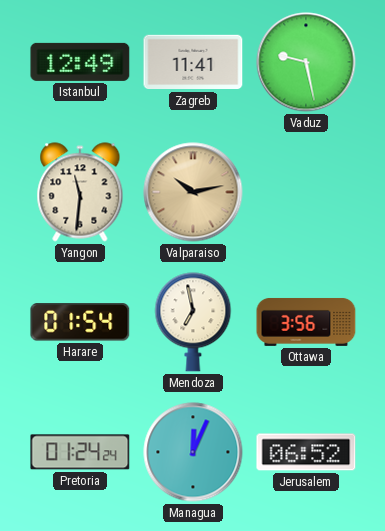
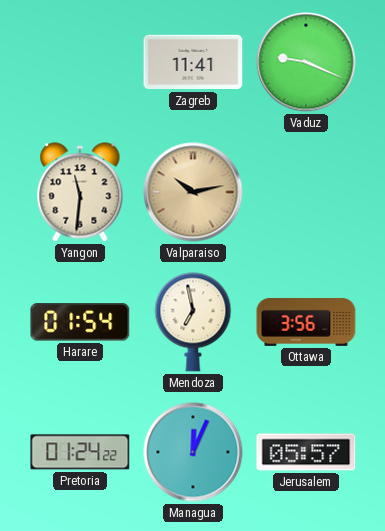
Istanbul: 12:49 -> none
Vaduz: 9:28 -> 9:19
Pretoria: 01:24:24 -> 01:24:22
Jerusalem: 06:52 -> 05:57
